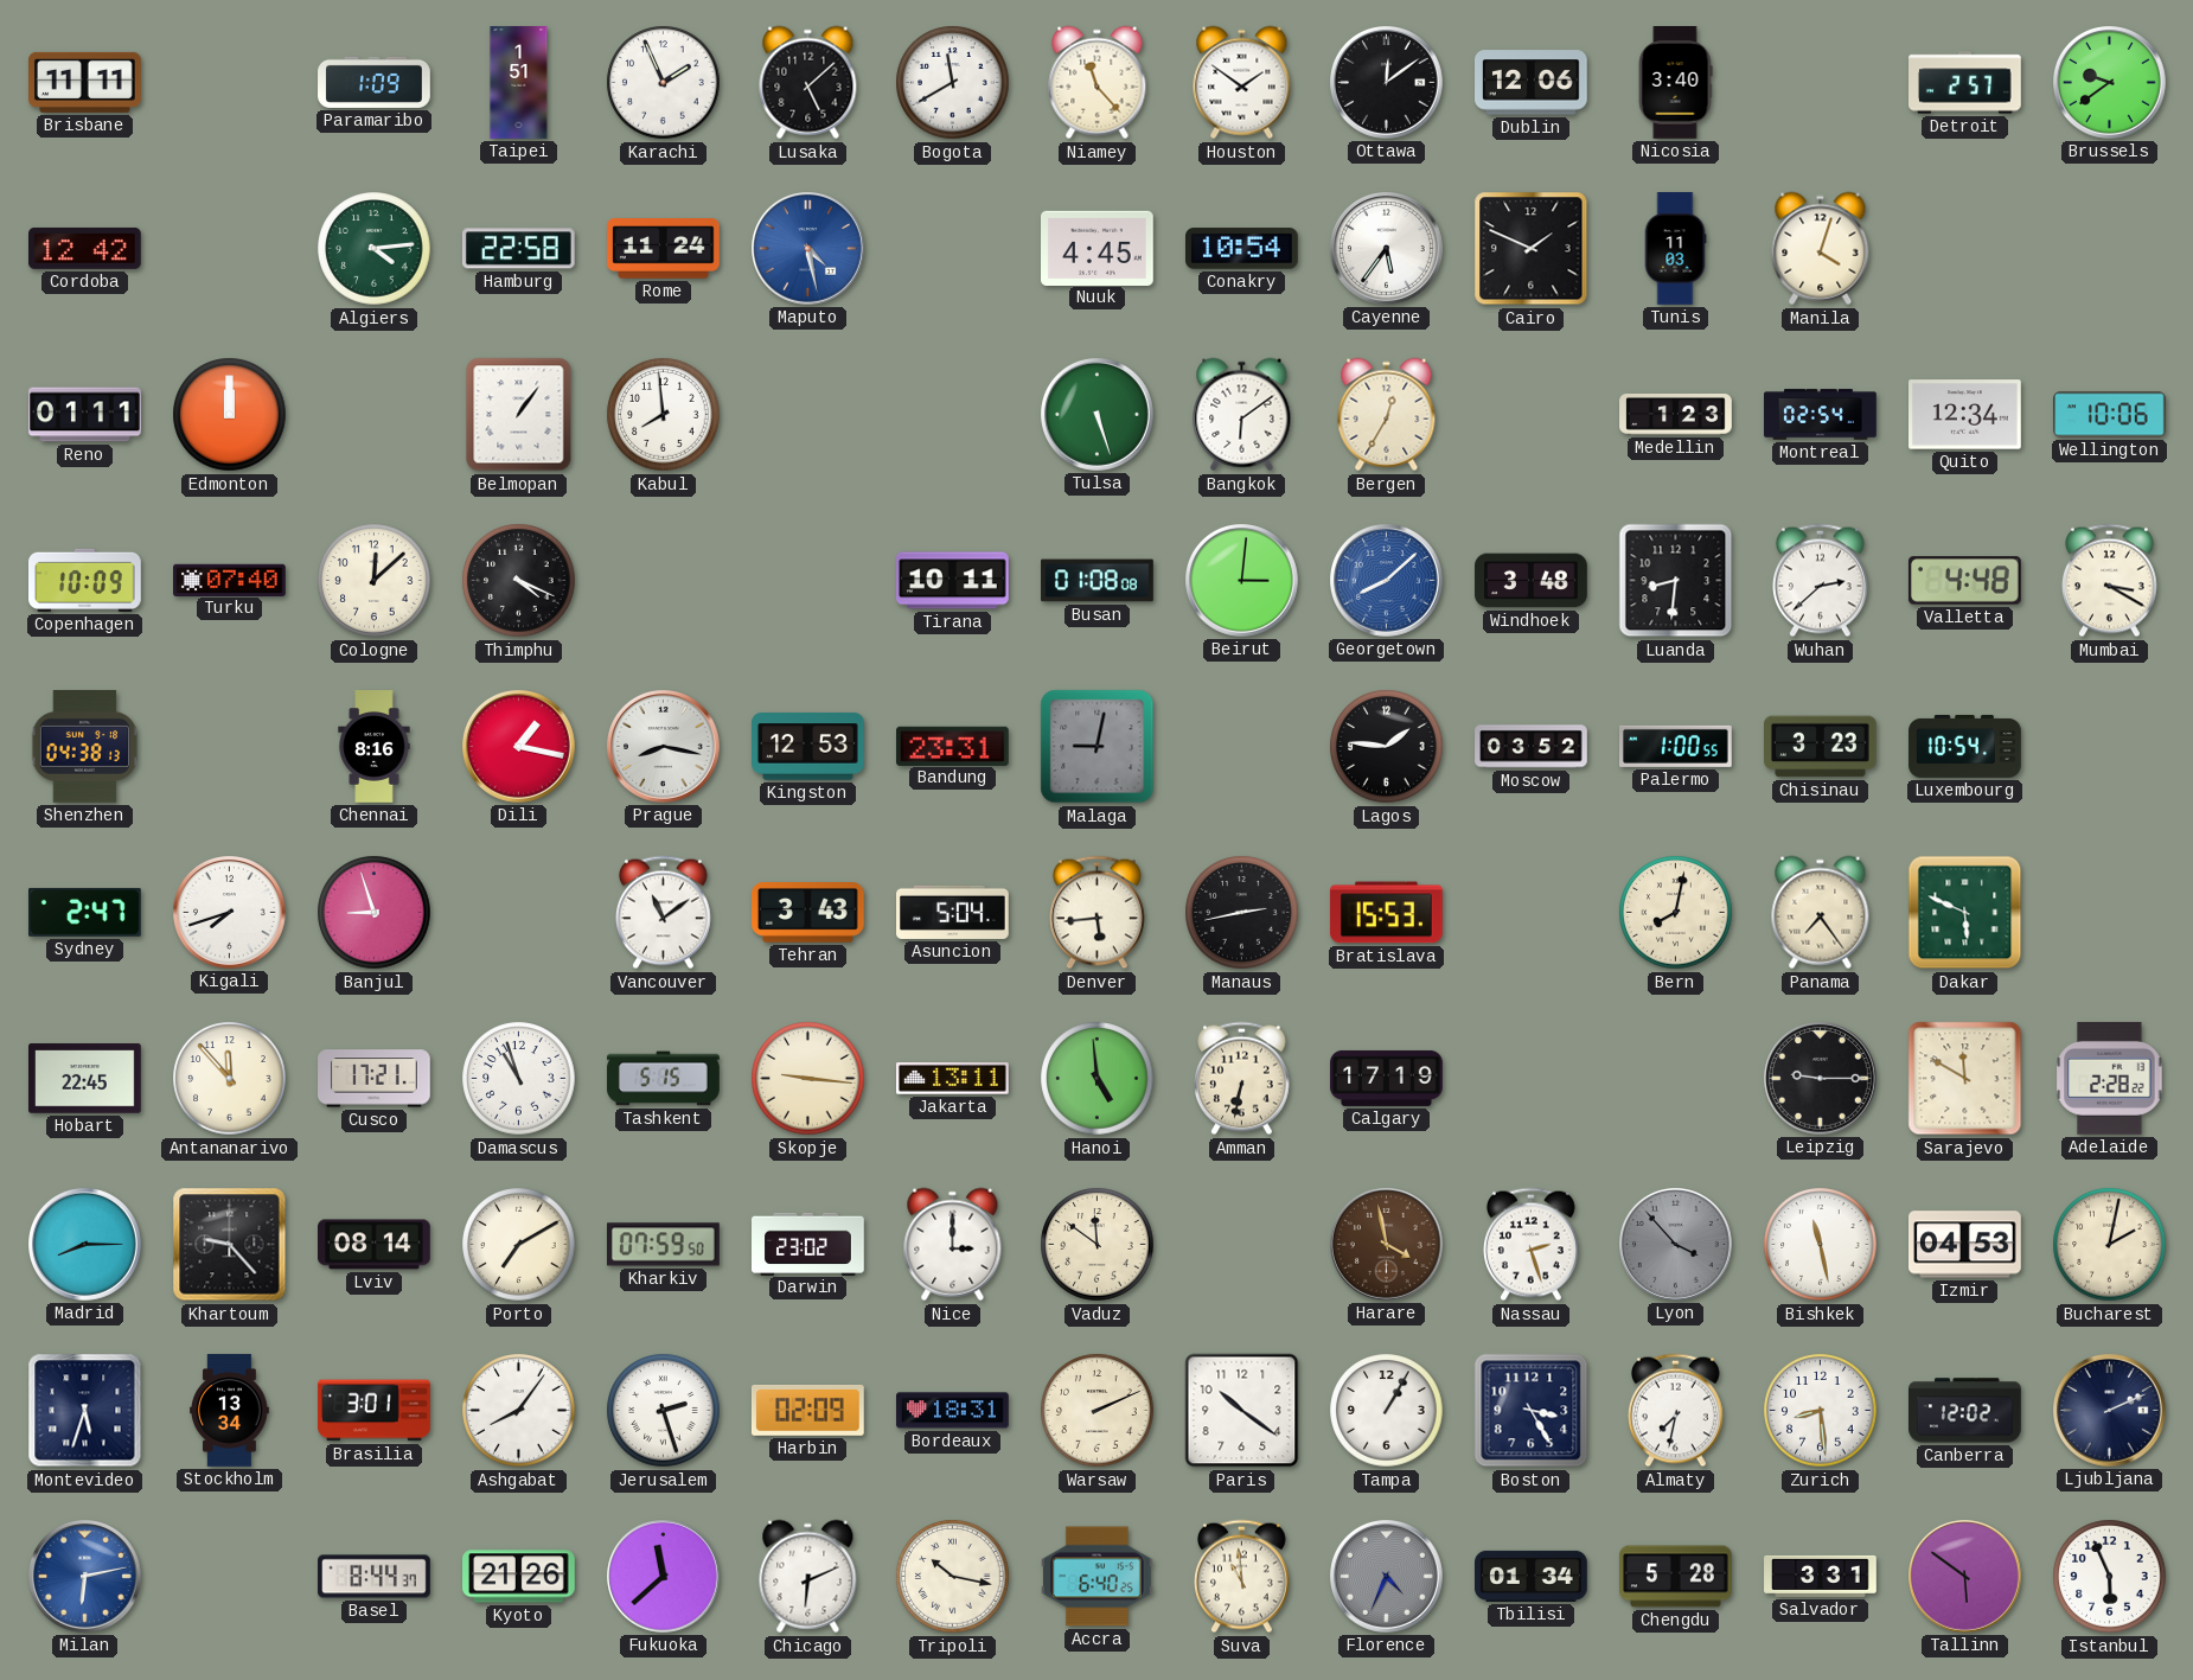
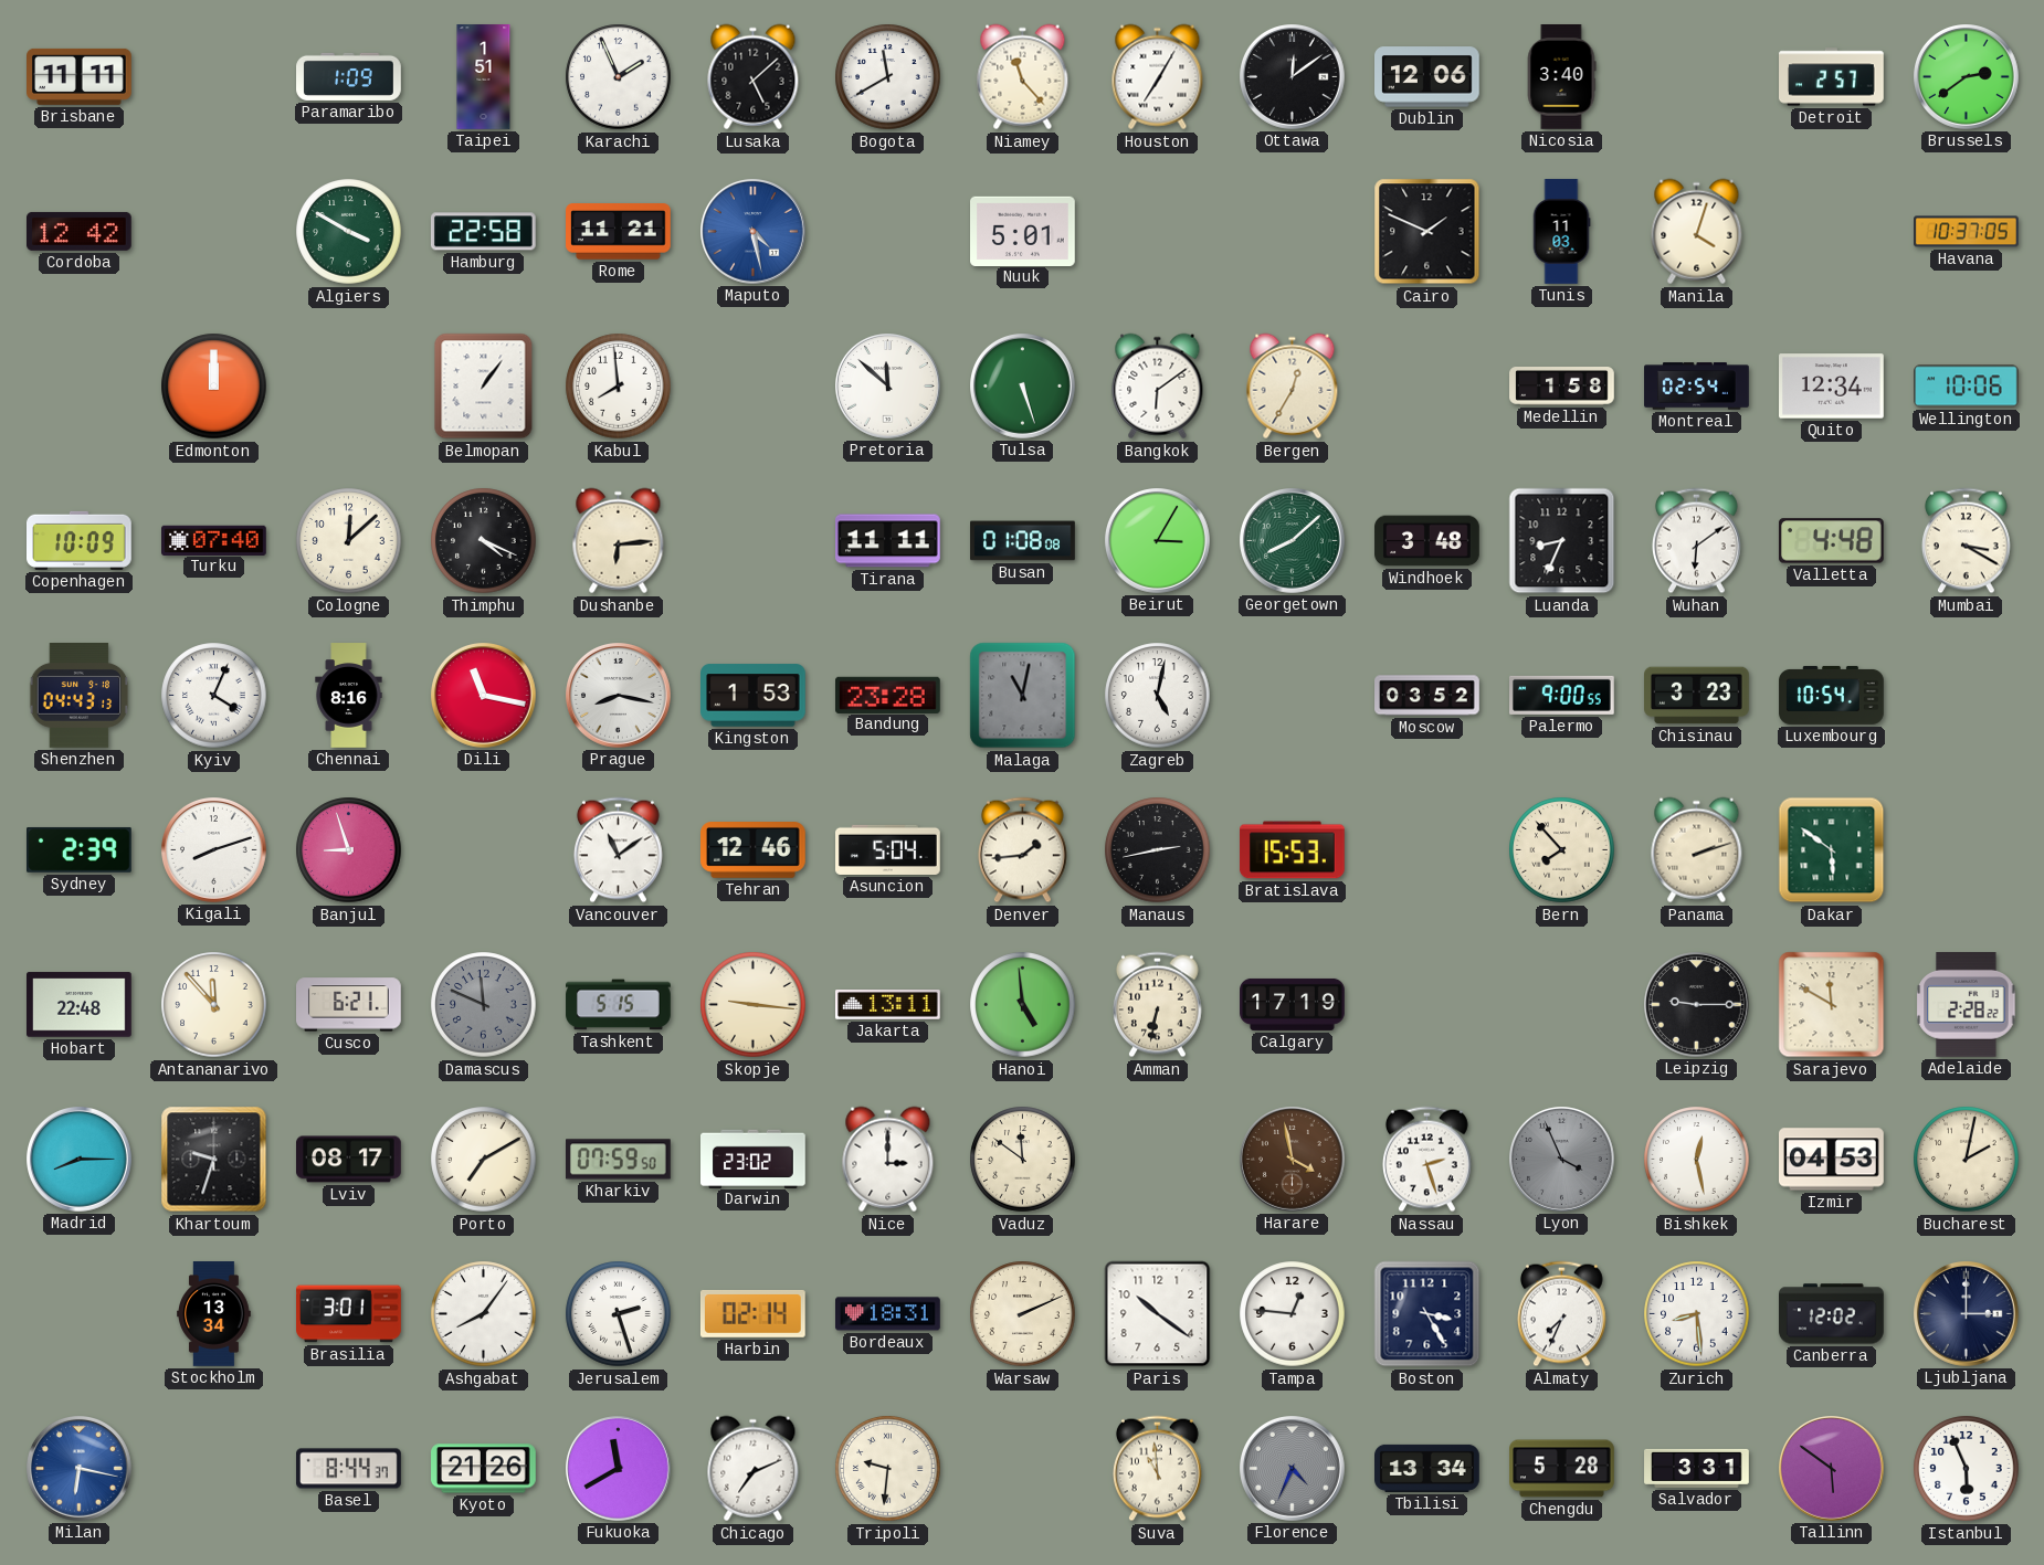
Houston: 1:51 -> 7:05
Brussels: 9:39 -> 2:39
Algiers: 4:14 -> 3:50
Rome: 11:24 -> 11:21
Nuuk: 4:45 -> 5:01
Conakry: 10:54 -> none
Cayenne: 5:36 -> none
Havana: none -> 10:37
Reno: 01:11 -> none
Pretoria: none -> 11:52
Medellin: 1:23 -> 1:58
Dushanbe: none -> 6:14
Tirana: 10:11 -> 11:11
Beirut: 3:01 -> 3:05
Georgetown dial: blue -> green
Luanda: 8:31 -> 8:34
Wuhan: 2:38 -> 6:09
Shenzhen: 04:38 -> 04:43
Kyiv: none -> 4:04
Dili: 1:17 -> 11:17
Kingston: 12:53 -> 1:53
Bandung: 23:31 -> 23:28
Malaga: 9:02 -> 11:02
Zagreb: none -> 5:02
Lagos: 1:46 -> none
Palermo: 1:00 -> 9:00
Sydney: 2:47 -> 2:39
Kigali: 7:42 -> 8:12
Tehran: 3:43 -> 12:46
Denver: 5:44 -> 1:44
Bern: 8:02 -> 7:53
Panama: 7:24 -> 2:12
Dakar: 5:49 -> 5:51
Hobart: 22:45 -> 22:48
Cusco: 17:21 -> 6:21
Damascus: 10:57 -> 11:49
Damascus dial: white -> grey
Khartoum: 9:23 -> 9:33
Lviv: 08:14 -> 08:17
Lyon: 3:53 -> 3:56
Bishkek: 11:28 -> 12:28
Montevideo: 5:33 -> none
Harbin: 02:09 -> 02:14
Tampa: 1:05 -> 12:46
Almaty: 7:32 -> 7:34
Ljubljana: 2:11 -> 3:00
Milan: 6:13 -> 6:17
Fukuoka: 11:38 -> 11:40
Chicago: 6:11 -> 7:11
Tripoli: 10:17 -> 9:31
Accra: 6:40 -> none
Tbilisi: 01:34 -> 13:34
